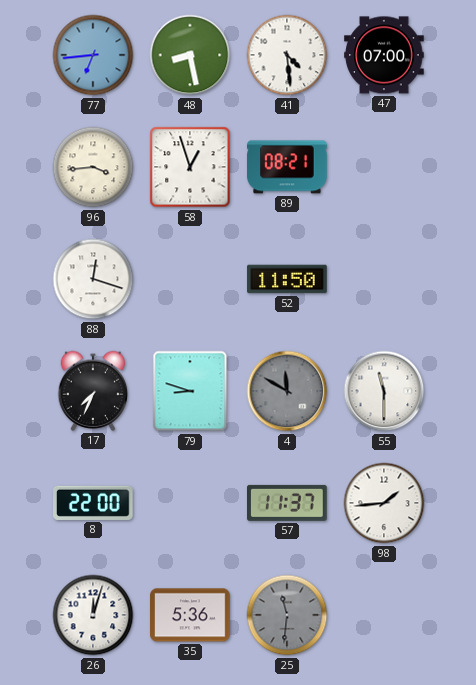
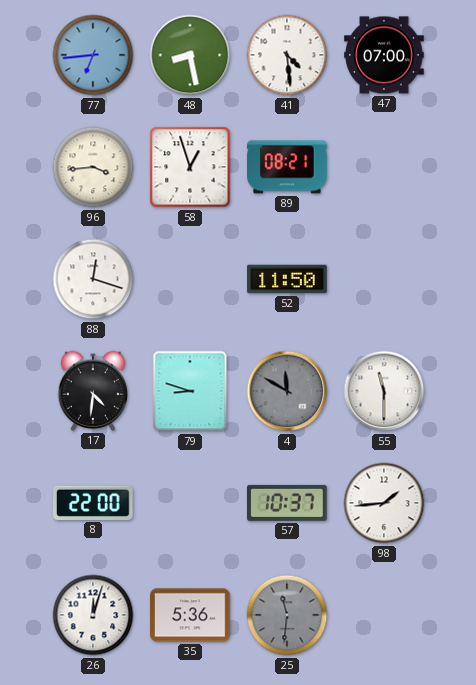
17: 7:34 -> 4:31
57: 11:37 -> 10:37
